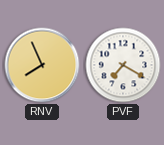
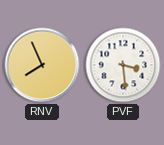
PVF: 7:20 -> 3:29
